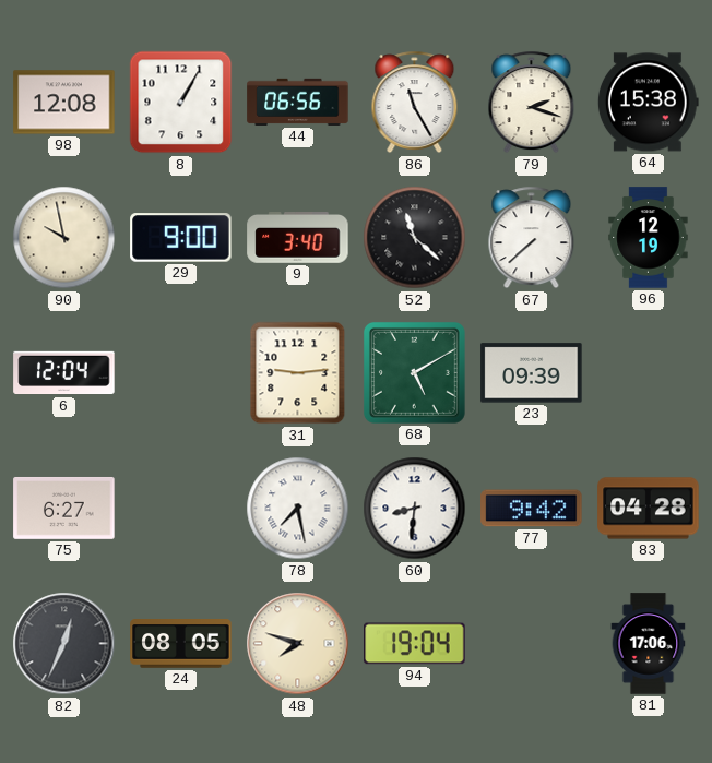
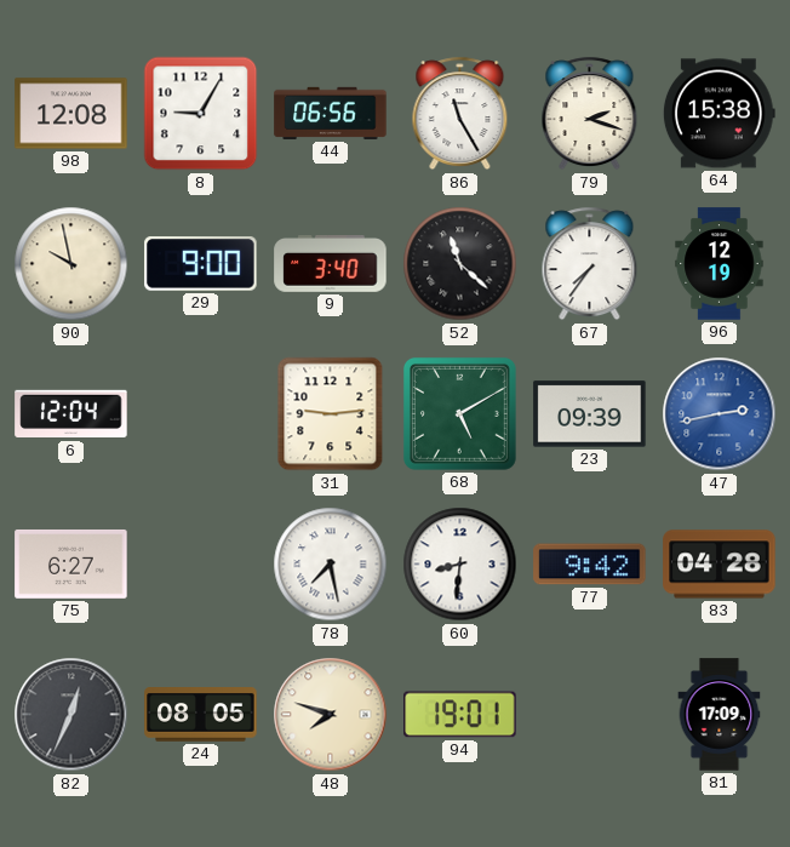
8: 1:05 -> 9:05
67: 7:38 -> 7:36
47: none -> 2:43
94: 19:04 -> 19:01
81: 17:06 -> 17:09
